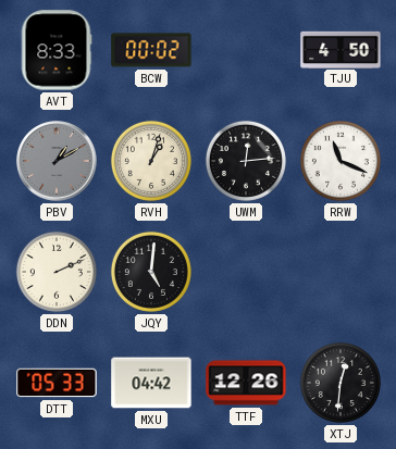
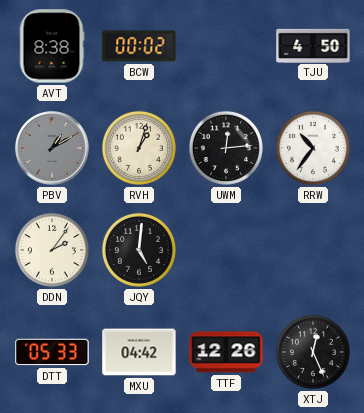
AVT: 8:33 -> 8:38
RRW: 11:19 -> 10:36
DDN: 2:11 -> 2:06
XTJ: 12:31 -> 12:26
